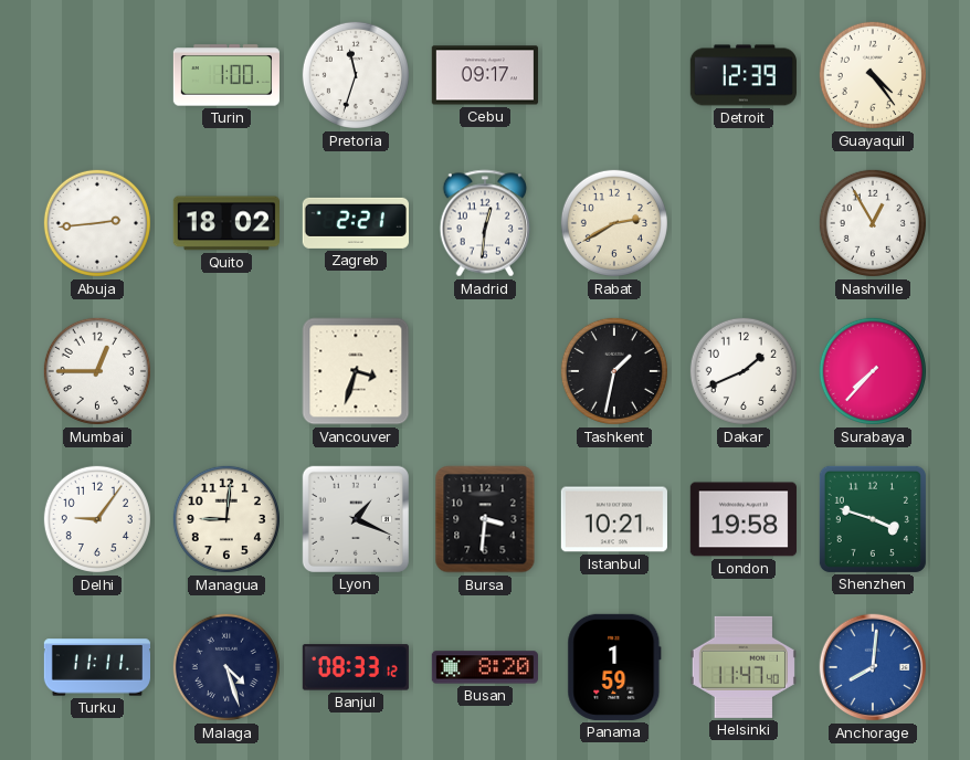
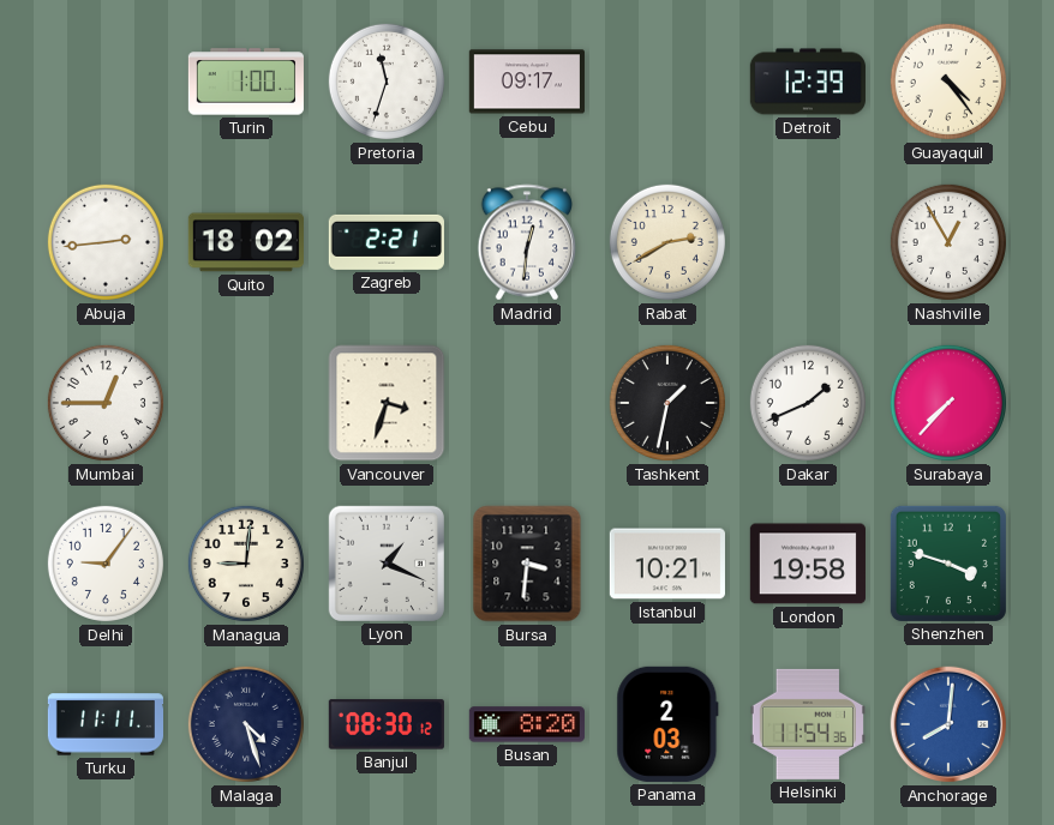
Banjul: 08:33 -> 08:30
Panama: 1:59 -> 2:03
Helsinki: 11:47 -> 11:54
